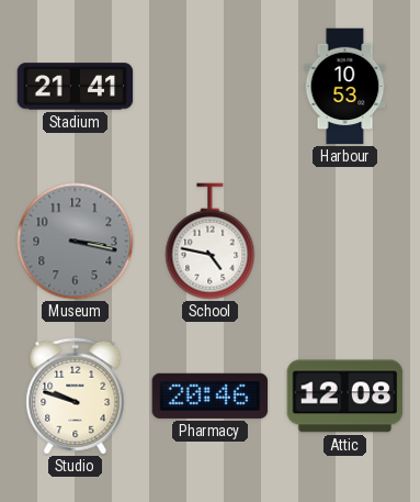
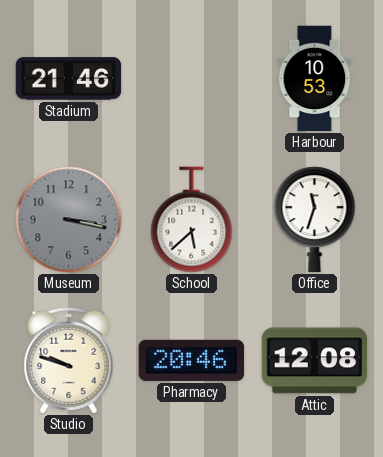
Stadium: 21:41 -> 21:46
School: 4:47 -> 5:38
Office: none -> 11:33
